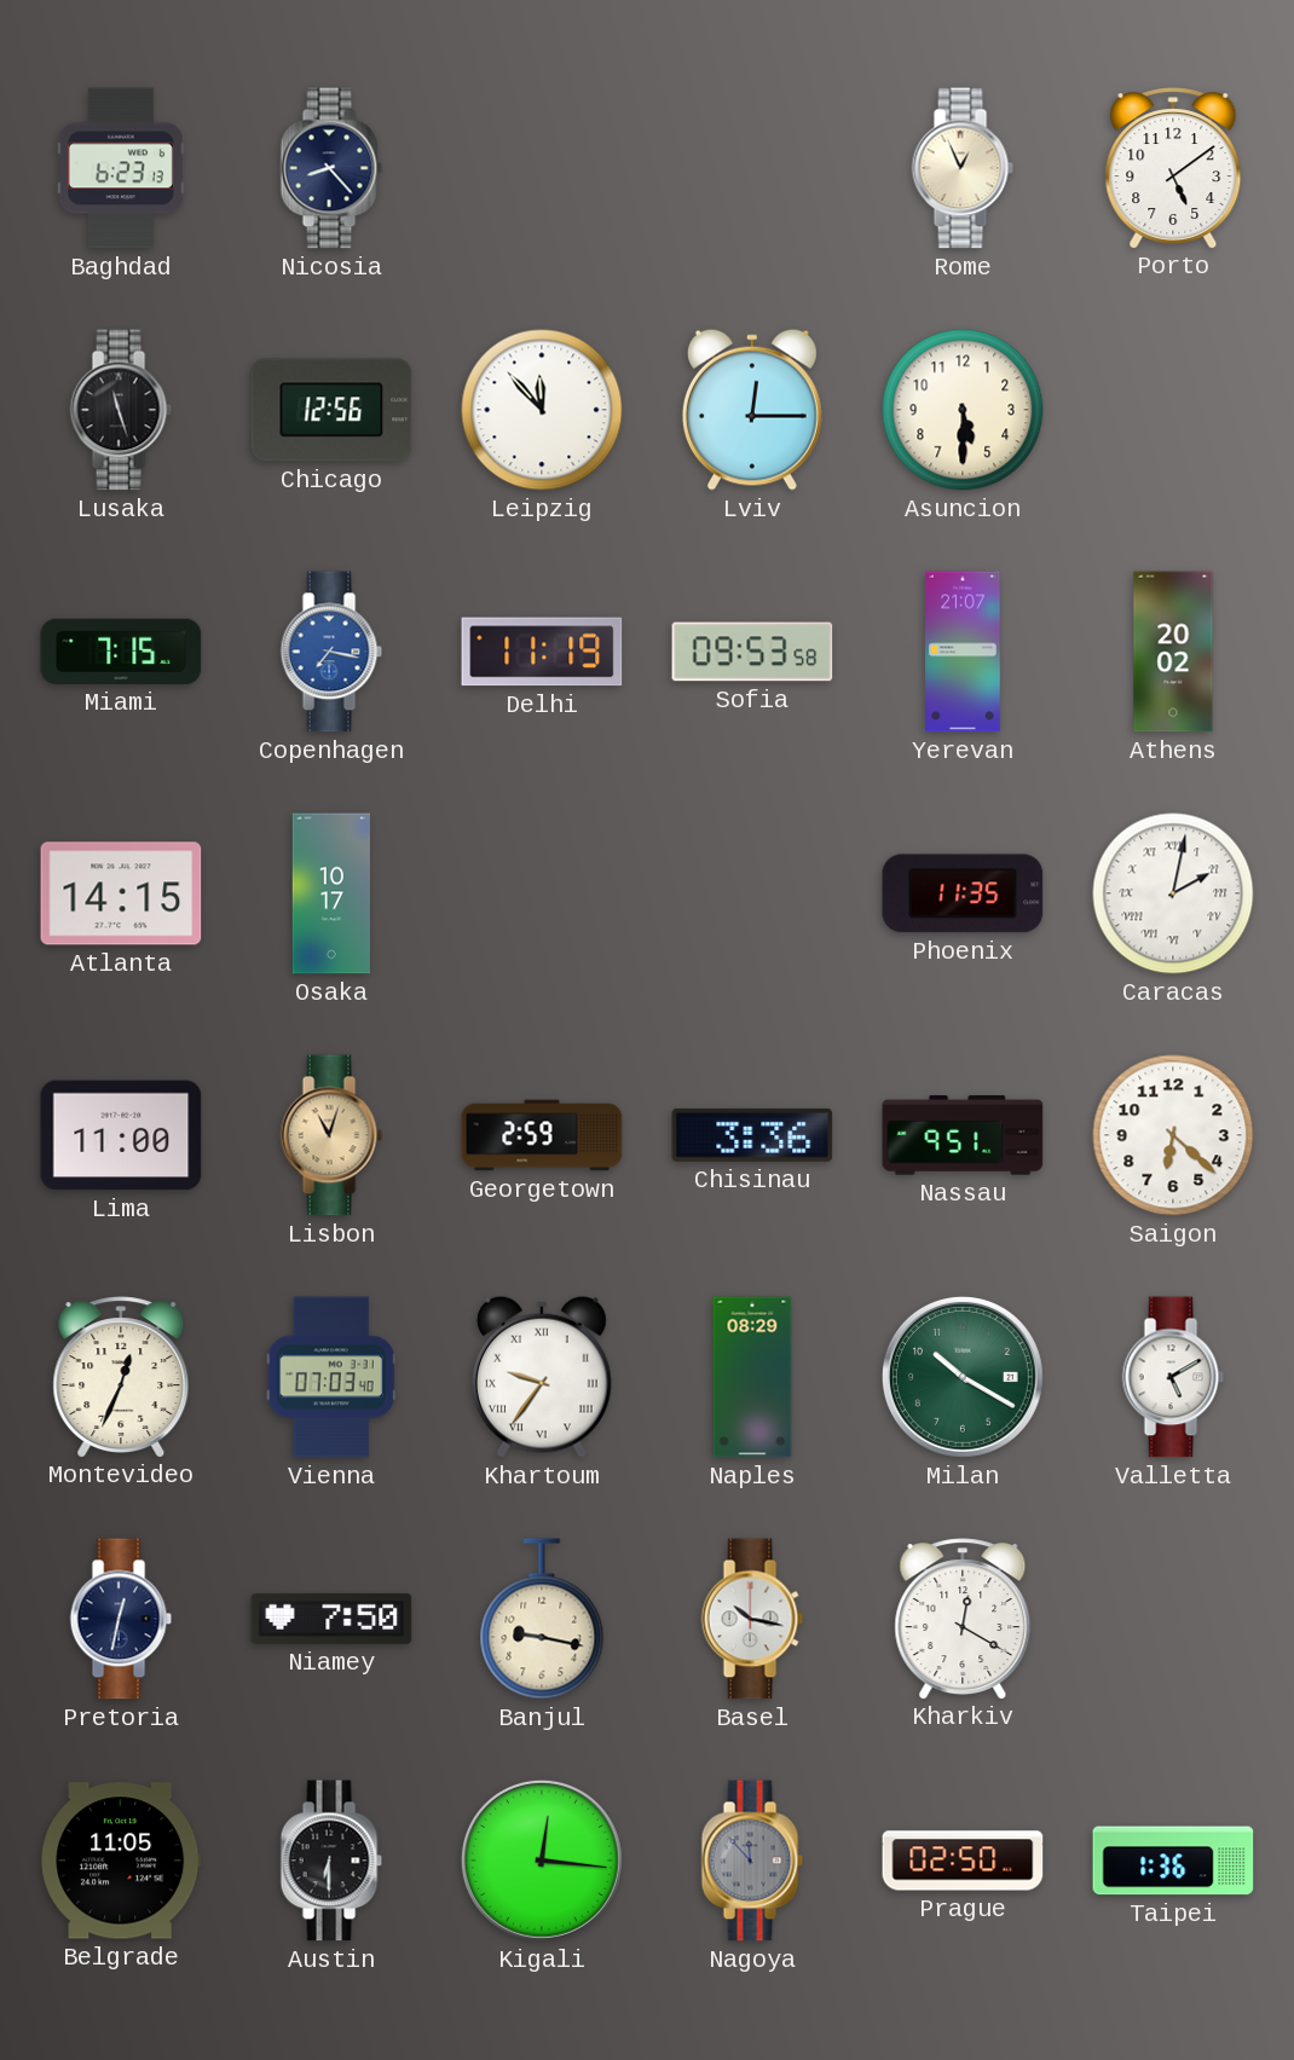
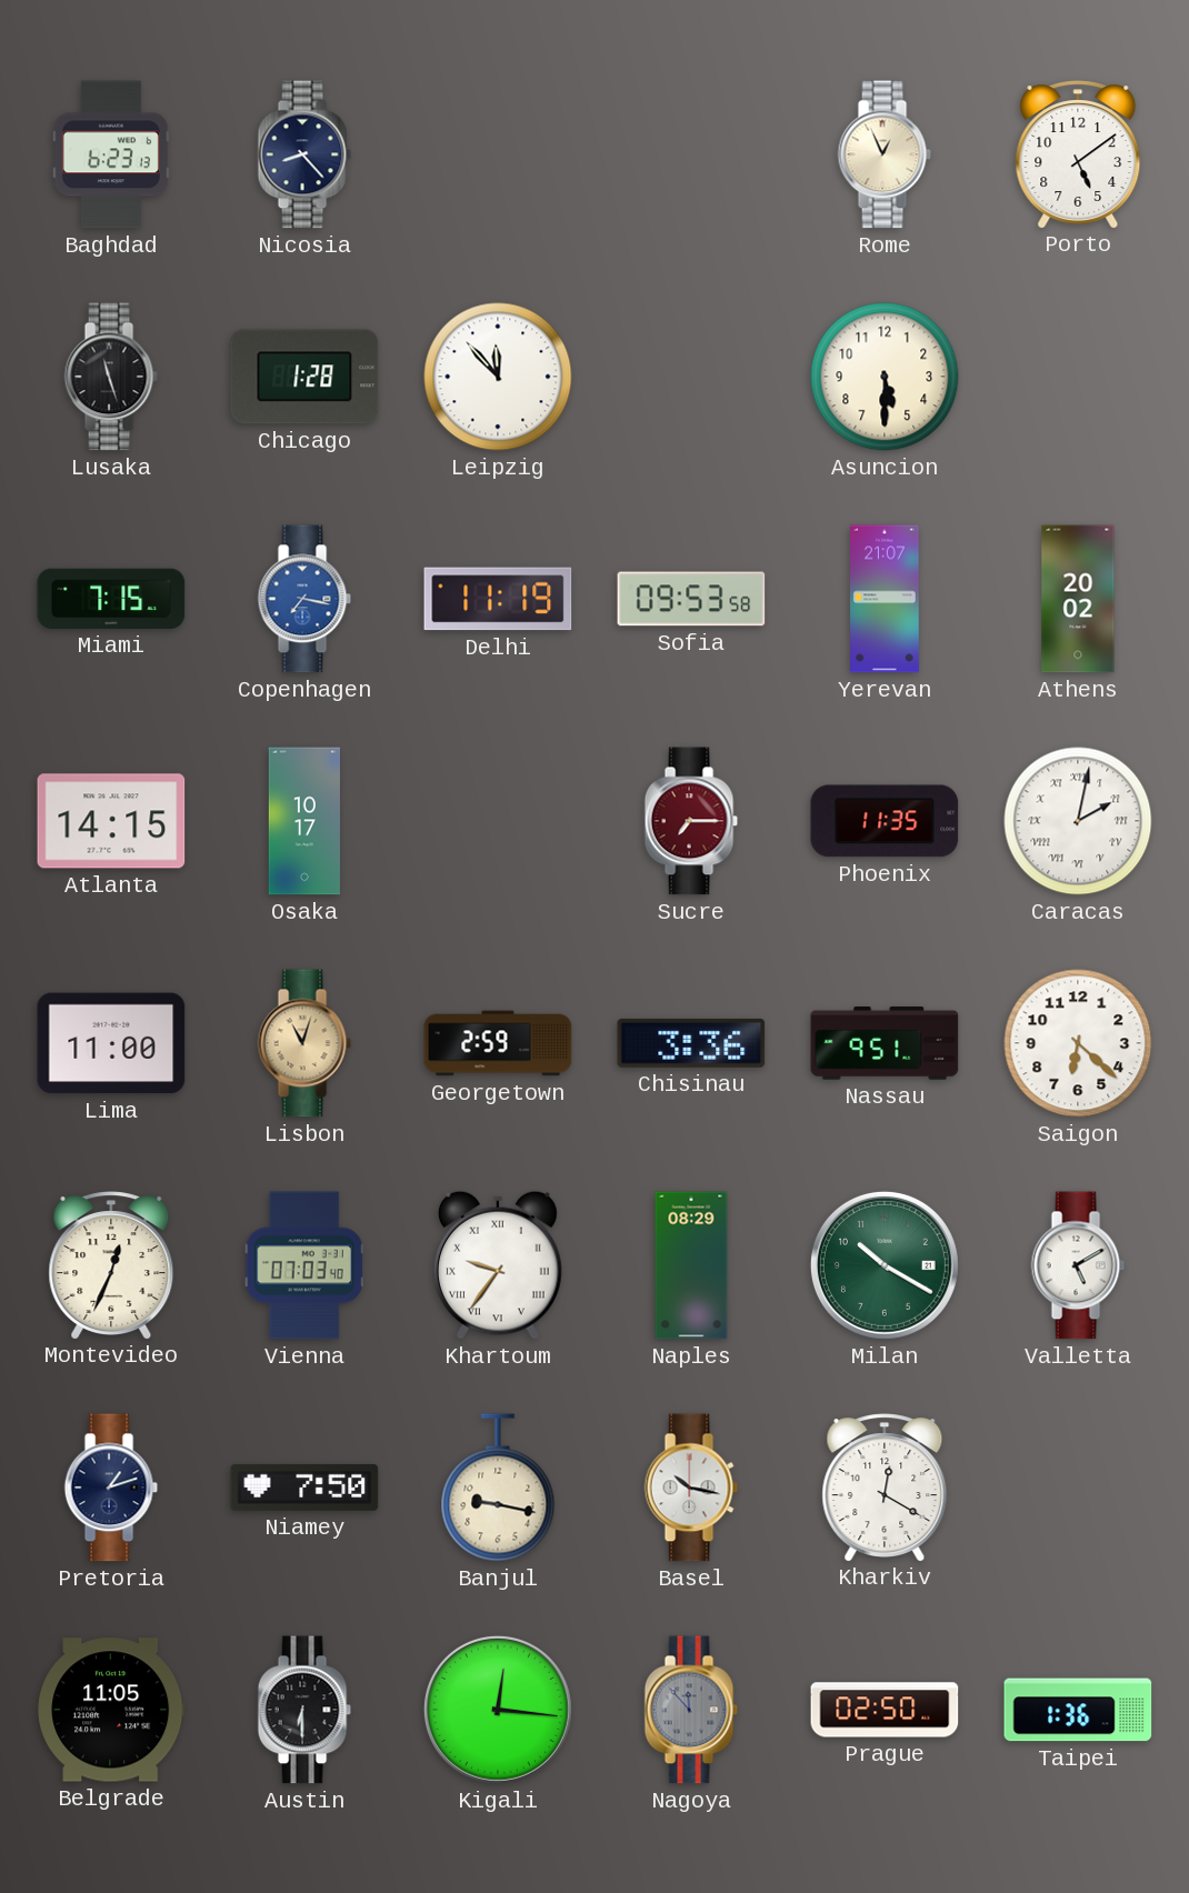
Chicago: 12:56 -> 1:28
Lviv: 12:15 -> none
Sucre: none -> 7:15
Pretoria: 12:32 -> 1:12
